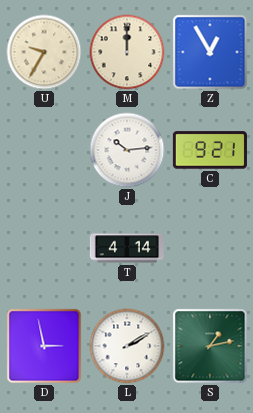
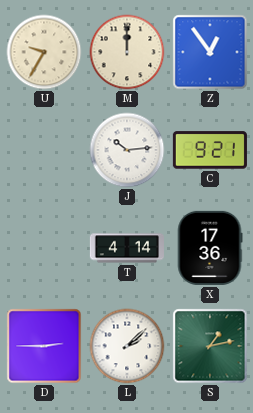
Z: 12:55 -> 12:54
X: none -> 17:36
D: 2:58 -> 2:45
L: 2:10 -> 2:08
